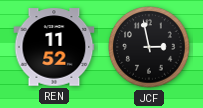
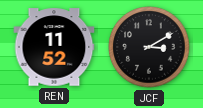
JCF: 2:58 -> 3:10
